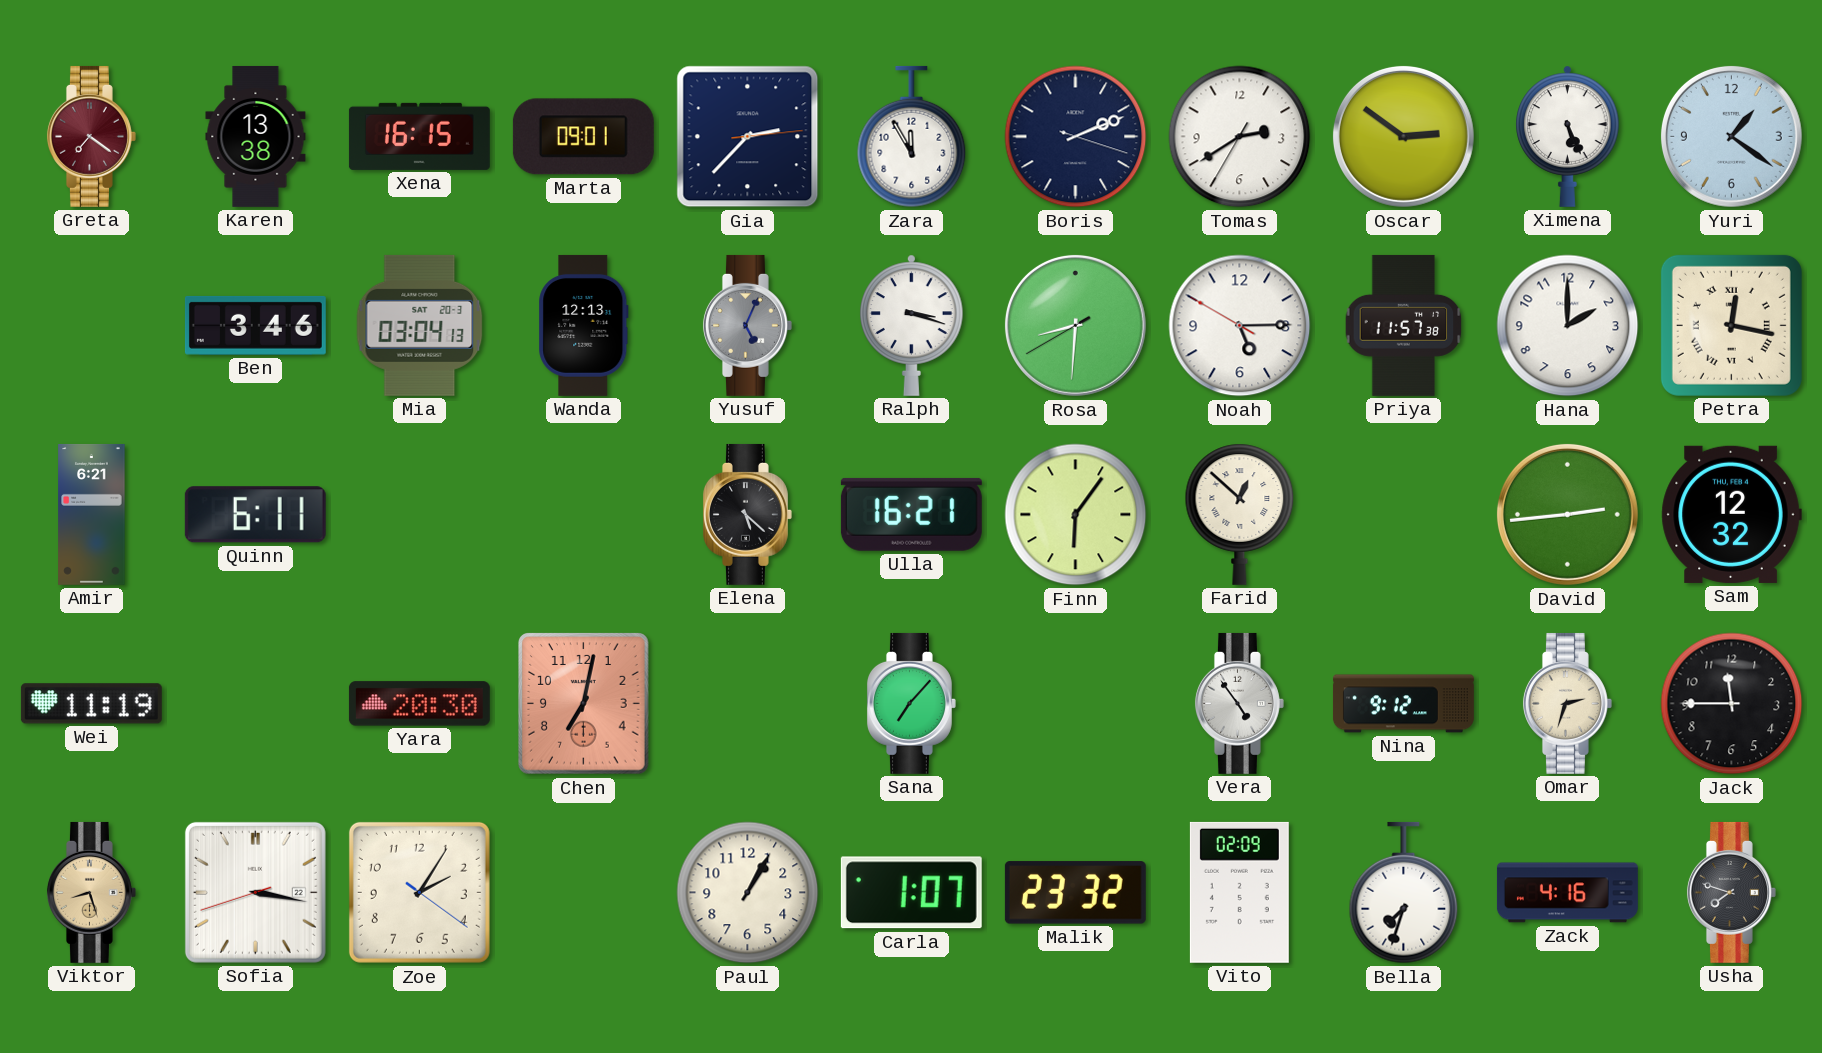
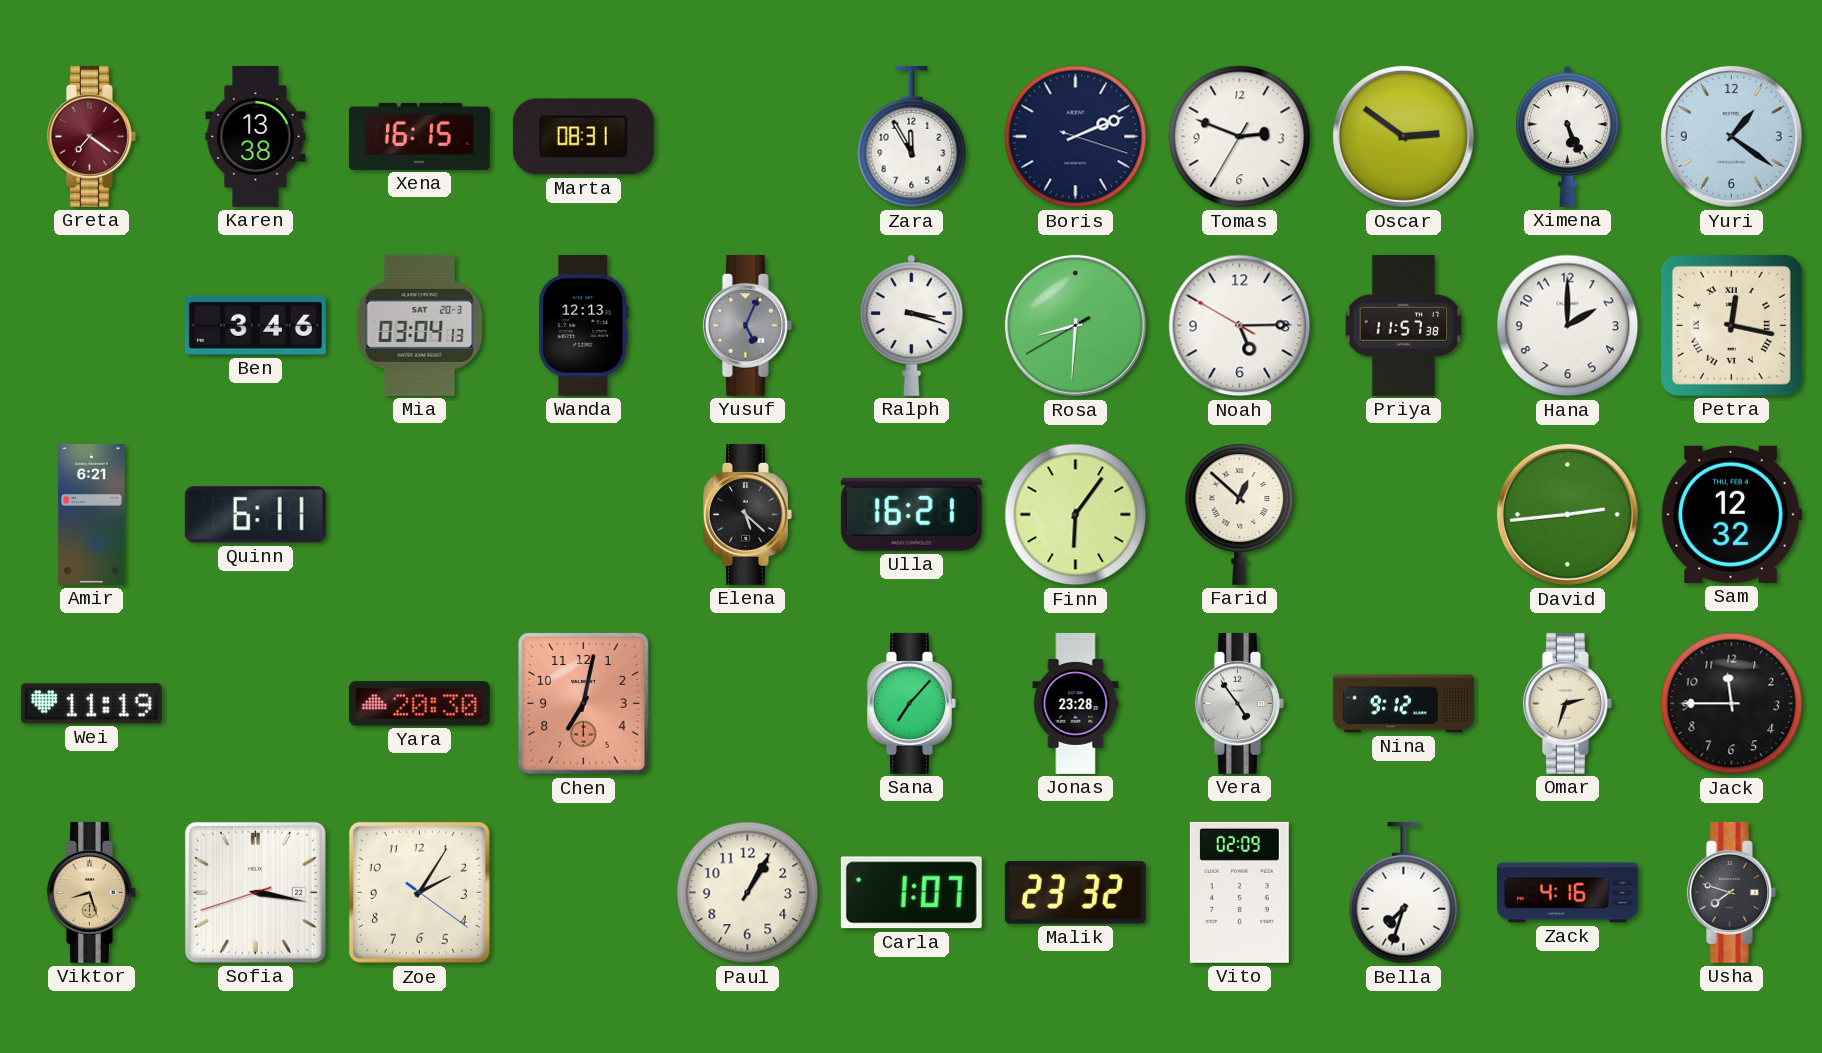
Marta: 09:01 -> 08:31
Gia: 2:37 -> none
Tomas: 2:39 -> 2:48
Jonas: none -> 23:28
